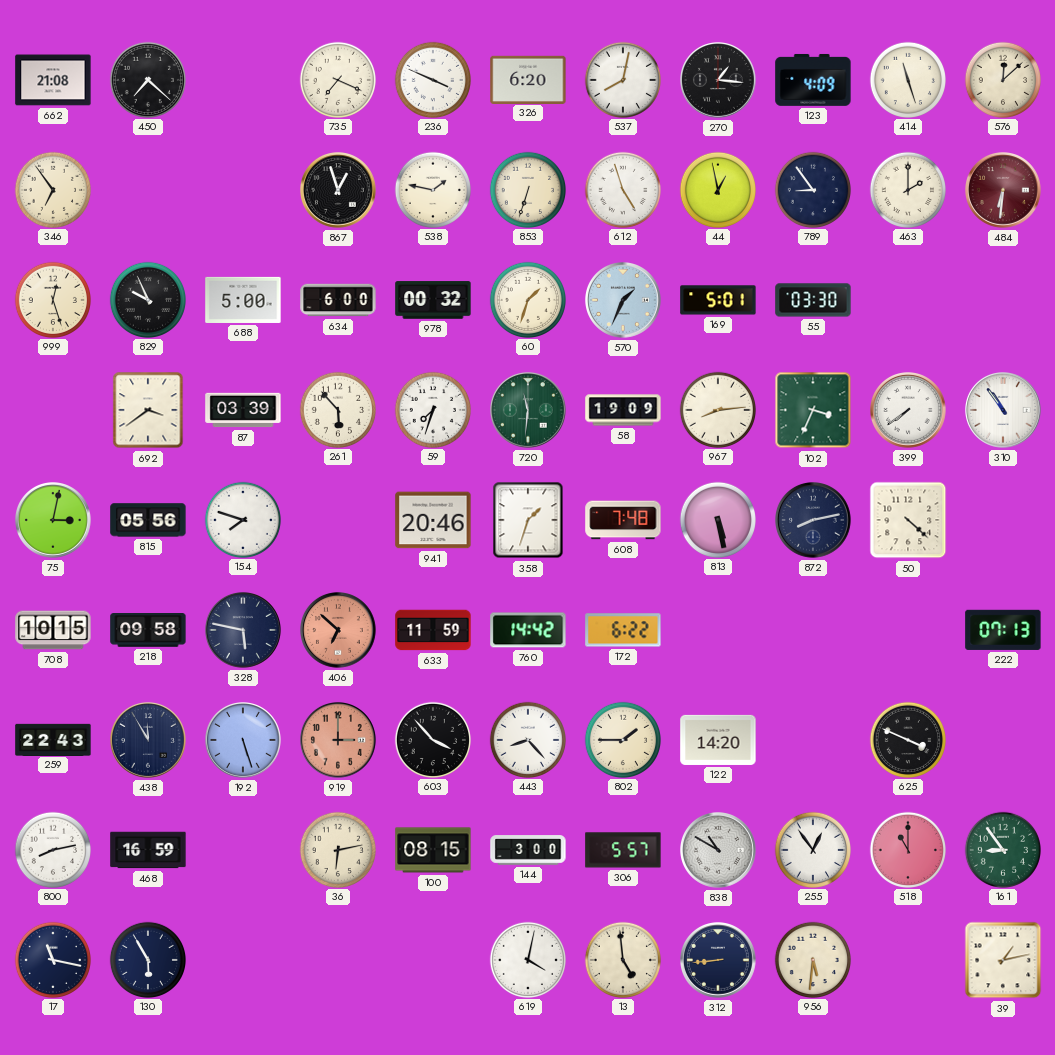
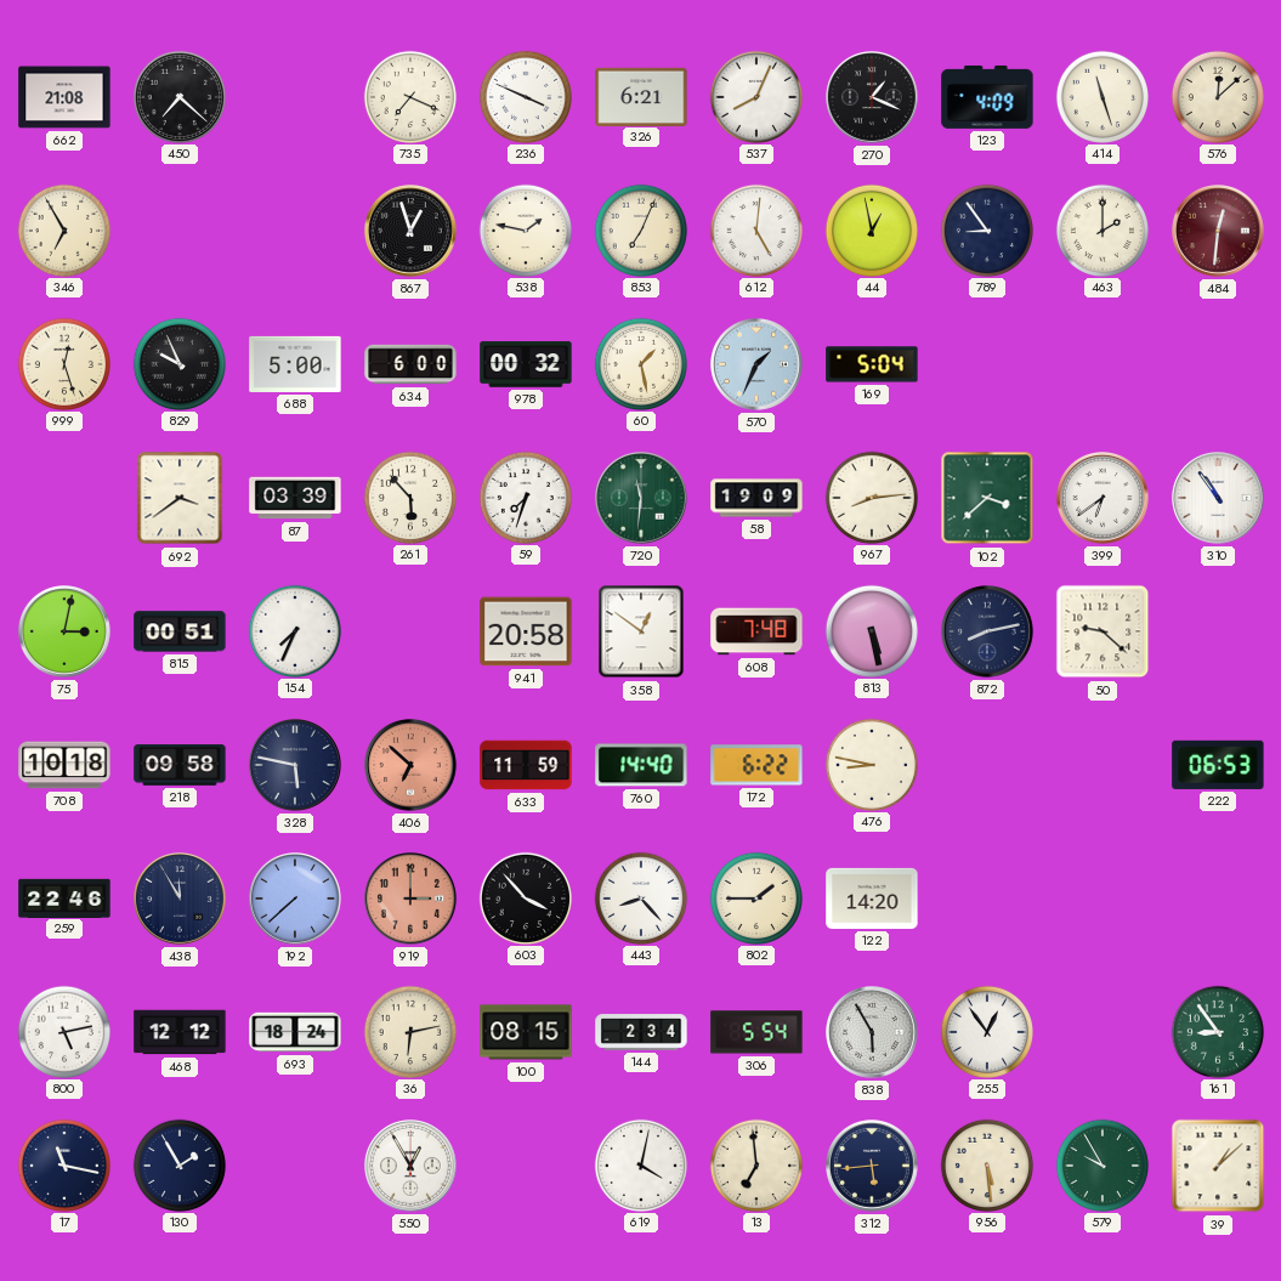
326: 6:20 -> 6:21
537: 8:02 -> 8:04
270: 1:16 -> 1:19
346: 6:54 -> 6:55
853: 6:33 -> 7:04
612: 4:57 -> 5:01
484: 6:31 -> 12:31
60: 1:33 -> 1:28
169: 5:01 -> 5:04
55: 03:30 -> none
102: 3:34 -> 3:38
399: 7:39 -> 6:39
815: 05:56 -> 00:51
154: 7:48 -> 7:34
941: 20:46 -> 20:58
358: 1:33 -> 12:51
50: 4:22 -> 9:22
708: 10:15 -> 10:18
760: 14:42 -> 14:40
476: none -> 8:47
222: 07:13 -> 06:53
259: 22:43 -> 22:46
192: 5:27 -> 7:38
625: 3:49 -> none
800: 8:13 -> 5:13
468: 16:59 -> 12:12
693: none -> 18:24
144: 3:00 -> 2:34
306: 5:57 -> 5:54
838: 10:50 -> 5:55
518: 11:00 -> none
130: 5:55 -> 1:55
550: none -> 12:55
13: 4:59 -> 6:59
312: 8:44 -> 5:44
956: 5:31 -> 5:29
579: none -> 9:55
39: 1:13 -> 1:08
